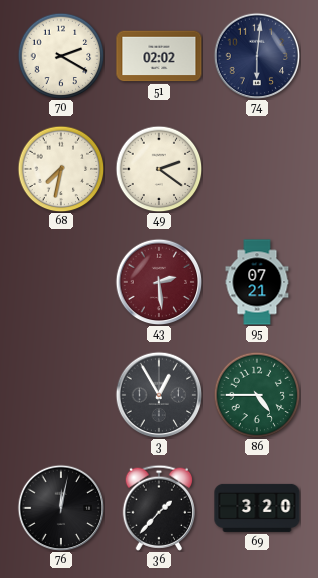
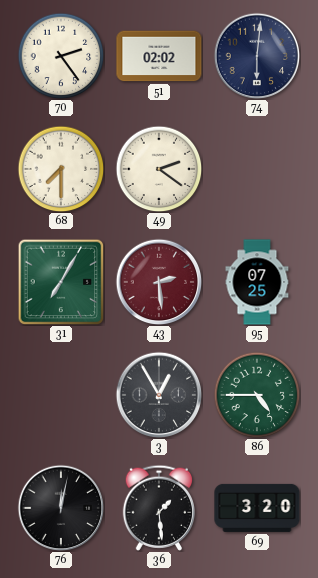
70: 2:20 -> 2:24
68: 7:32 -> 7:30
31: none -> 7:05
95: 07:21 -> 07:25
36: 1:37 -> 1:29
